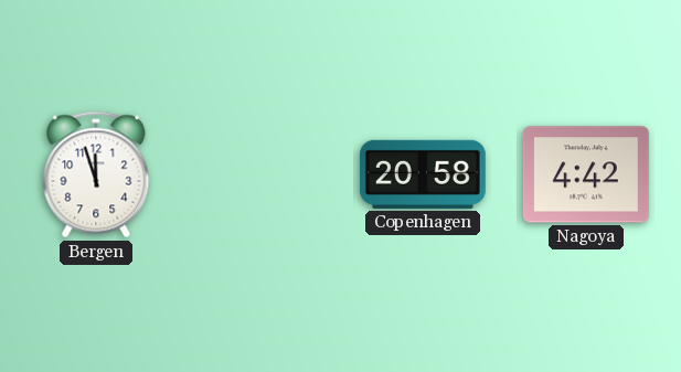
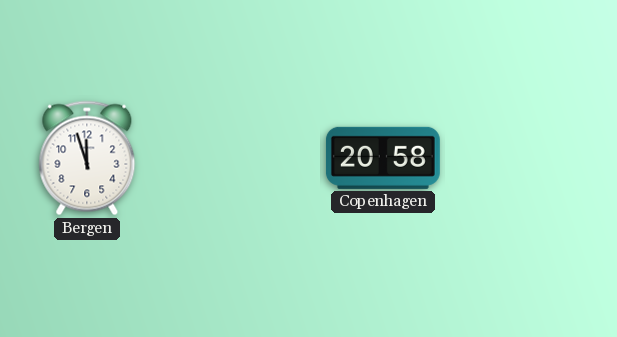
Nagoya: 4:42 -> none
